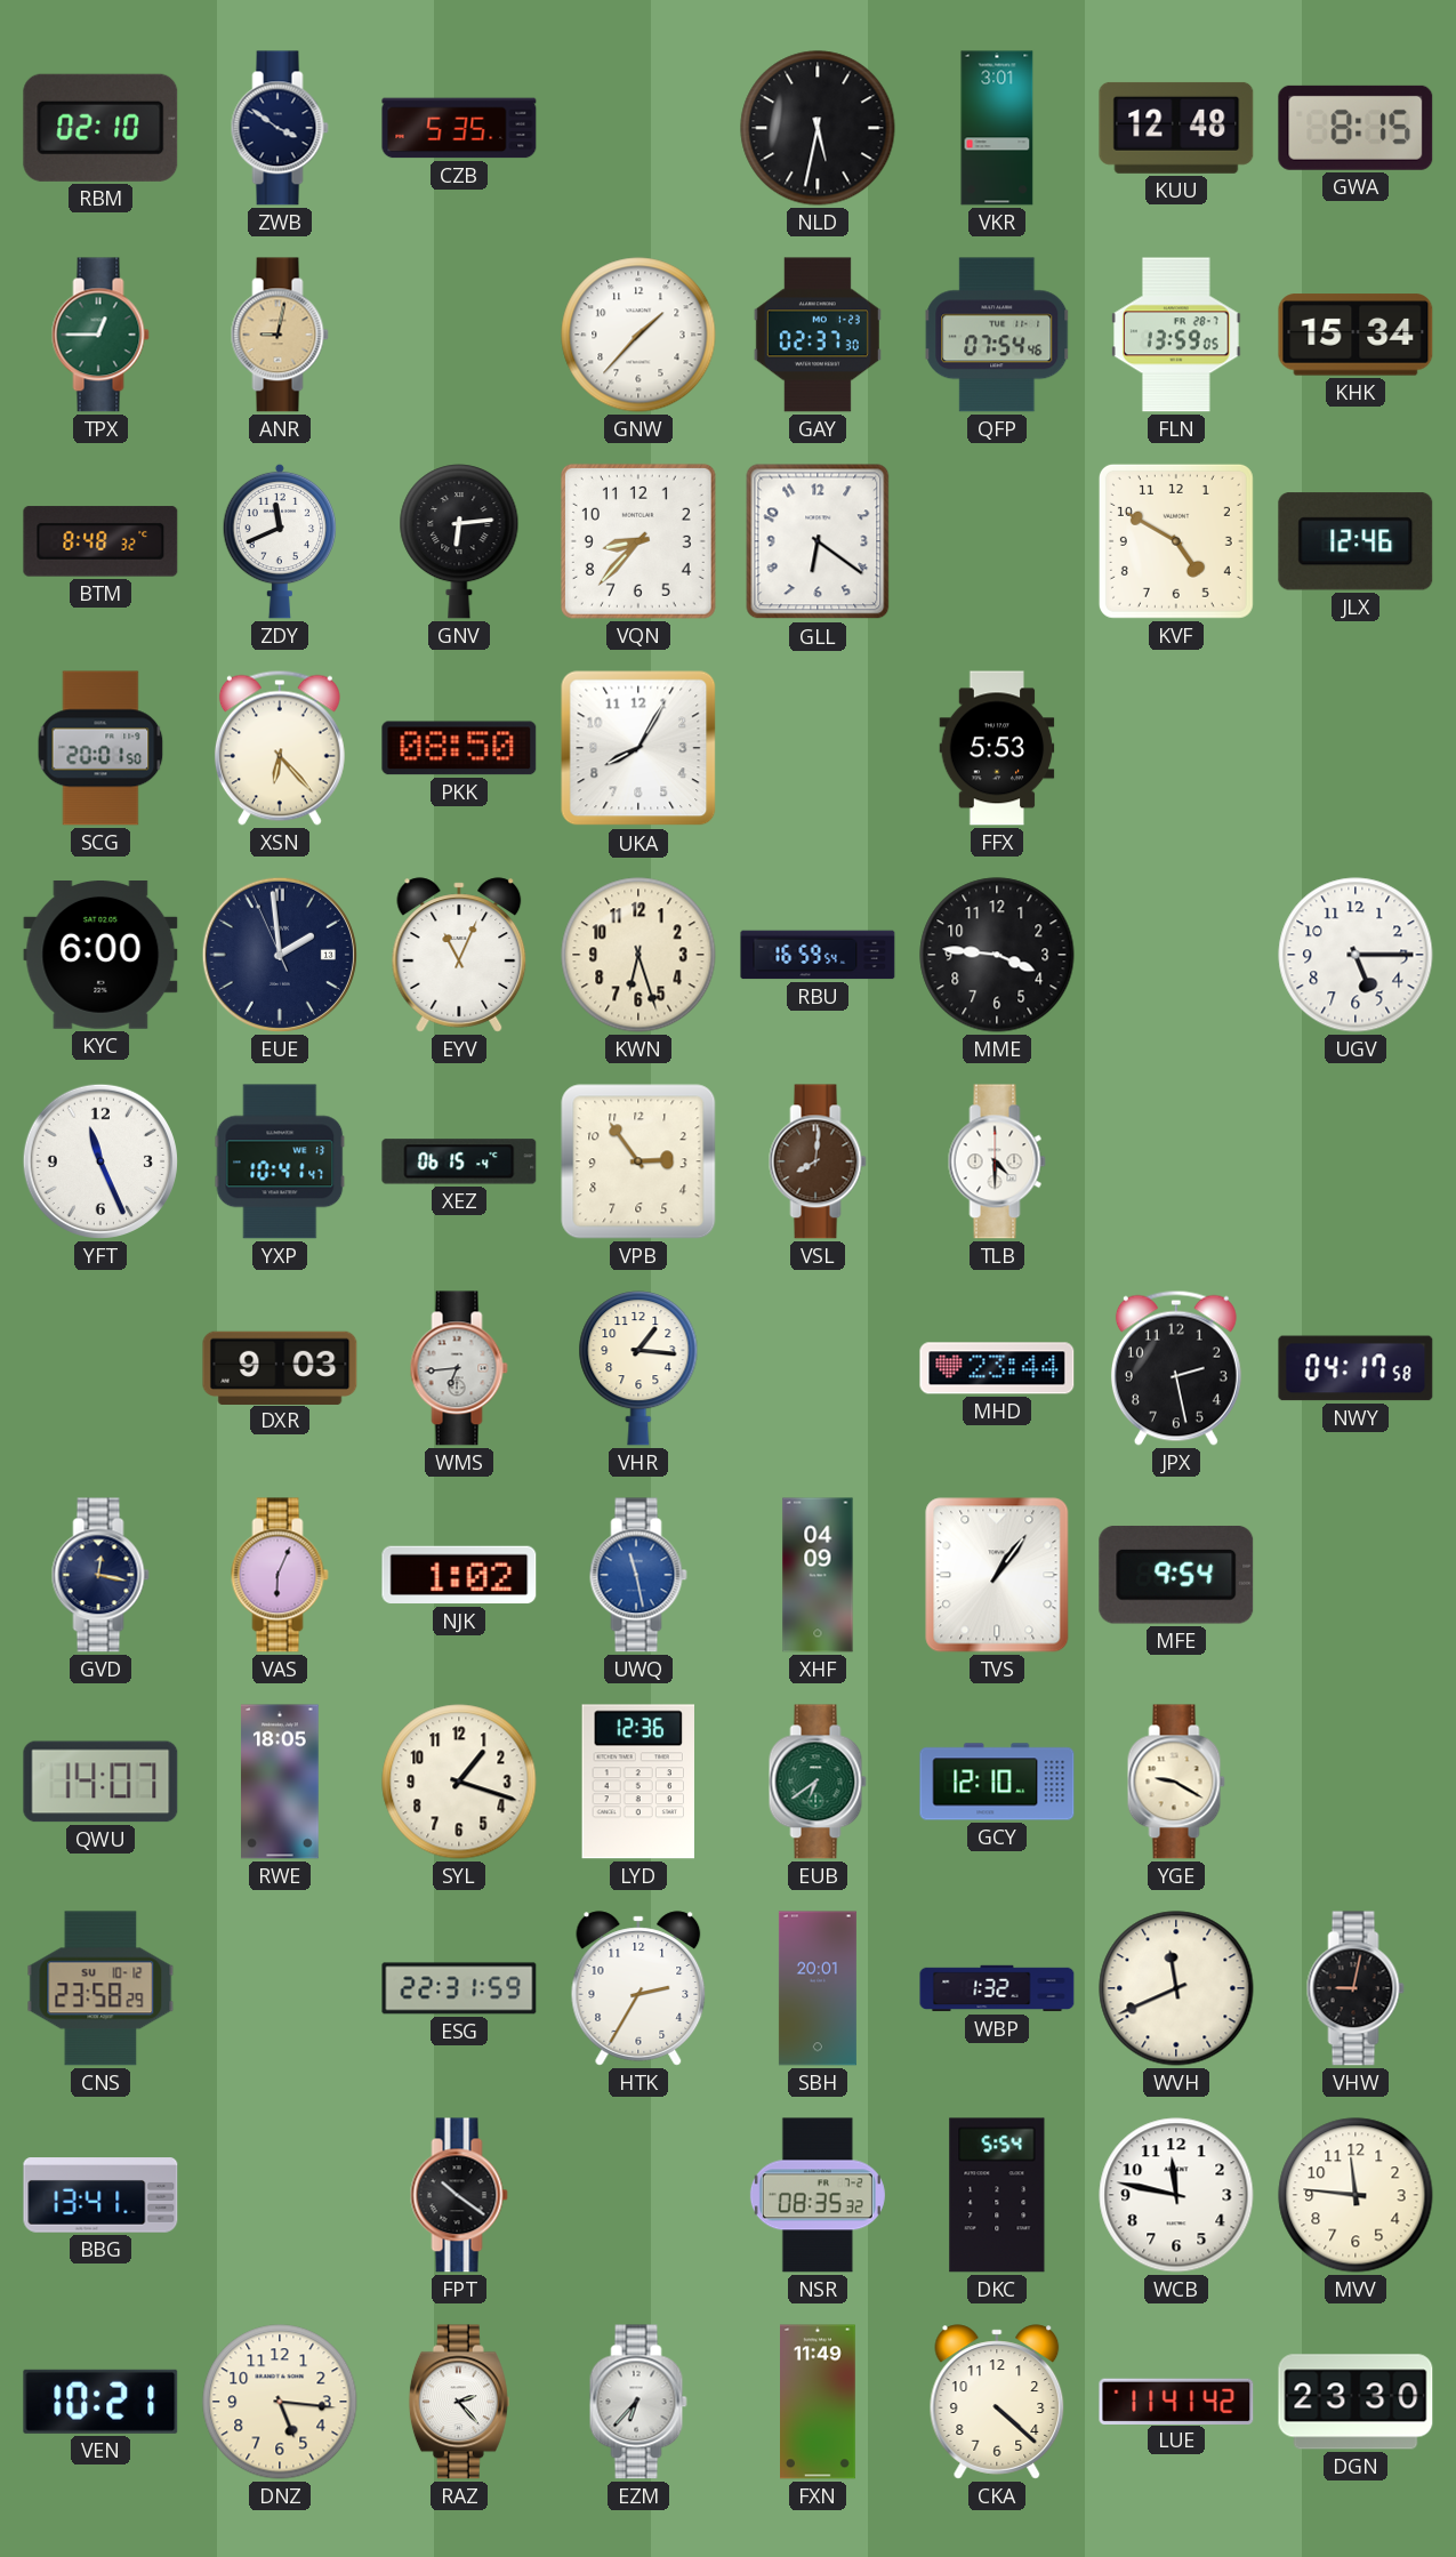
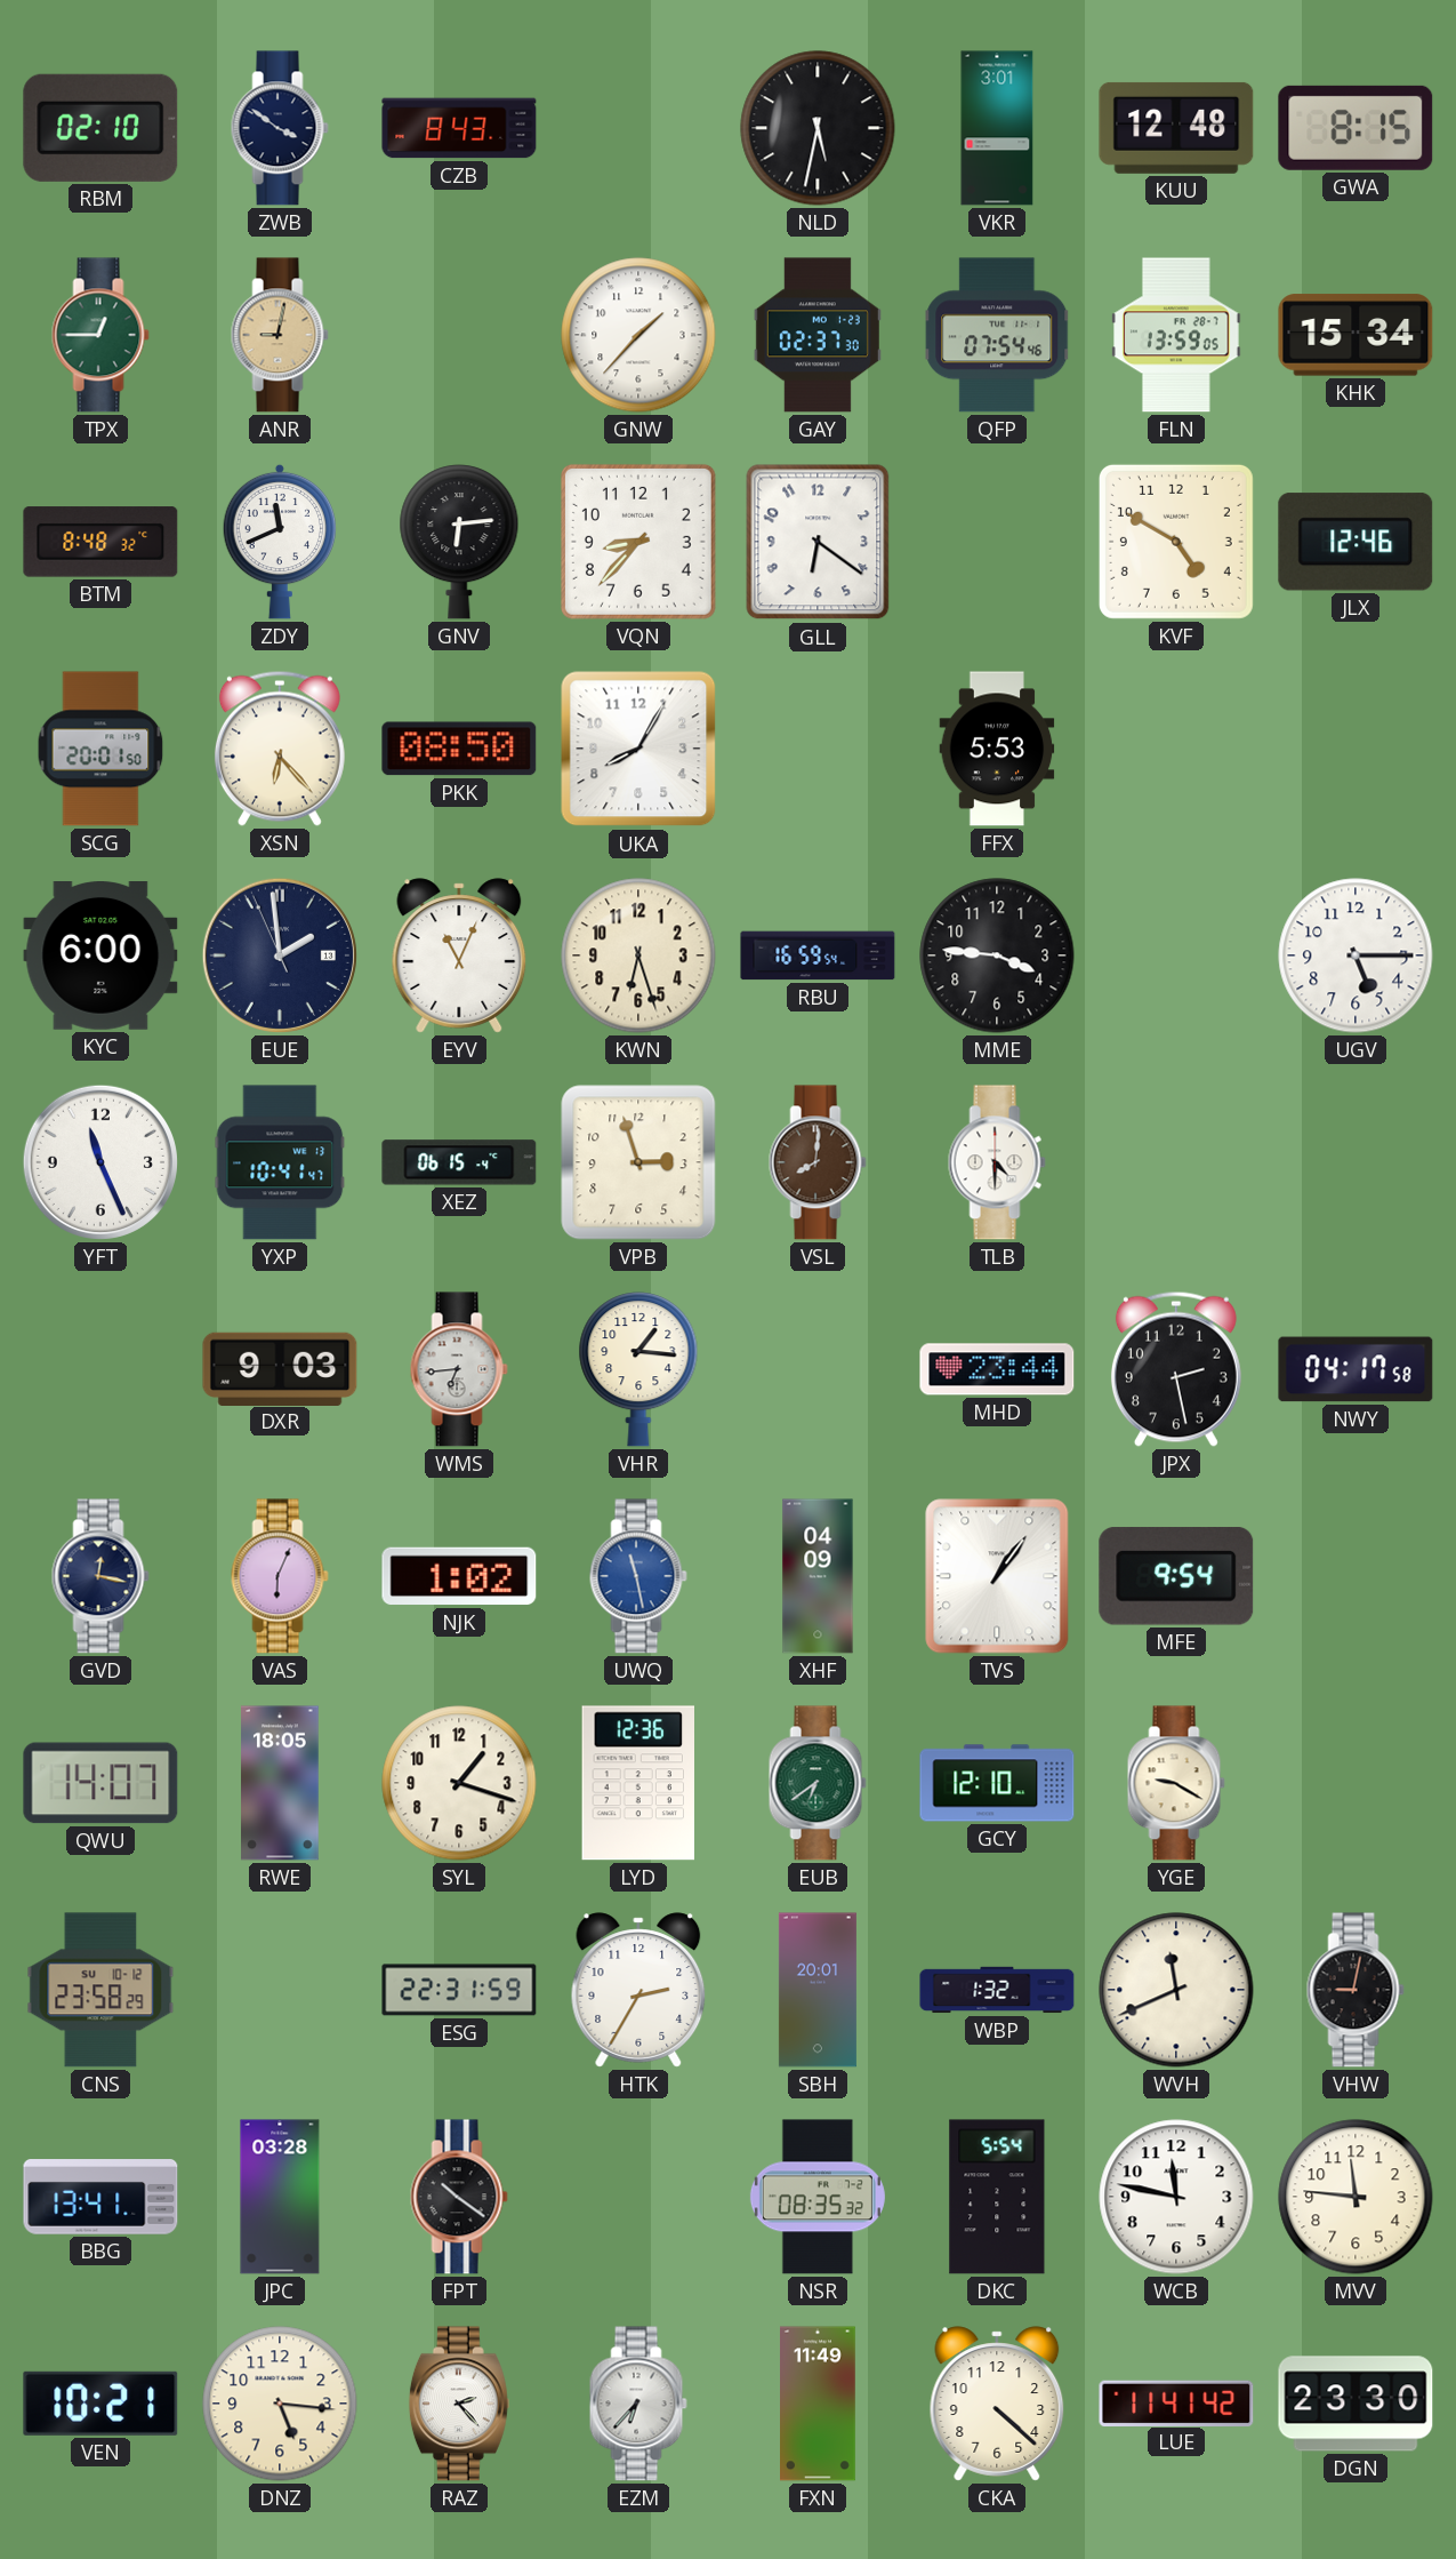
CZB: 5:35 -> 8:43
VPB: 2:54 -> 2:57
JPC: none -> 03:28
